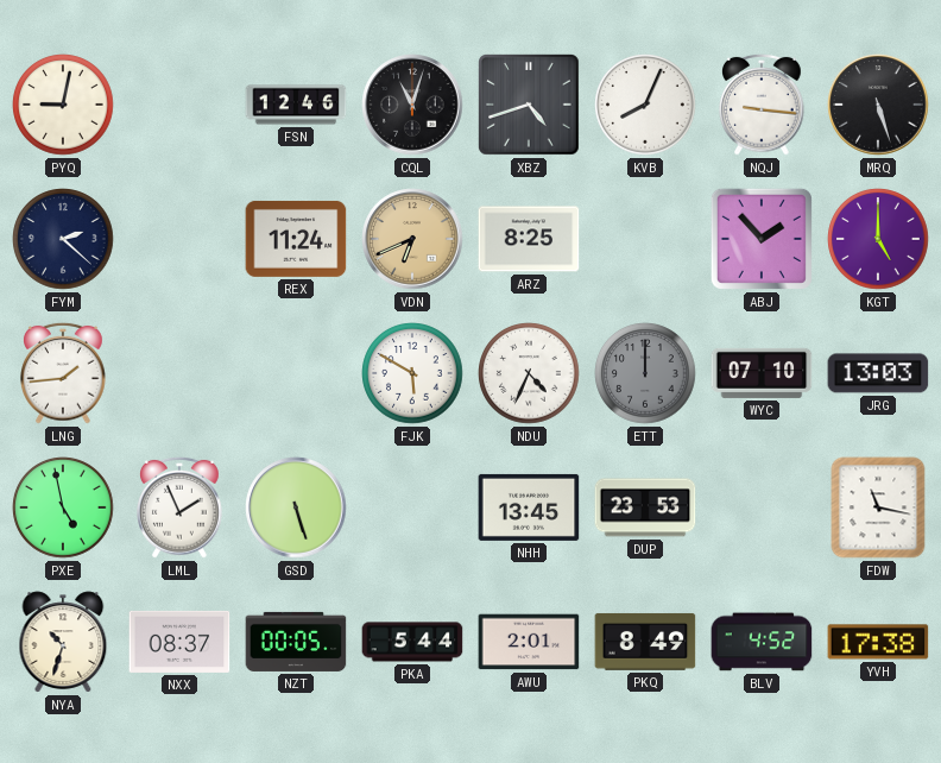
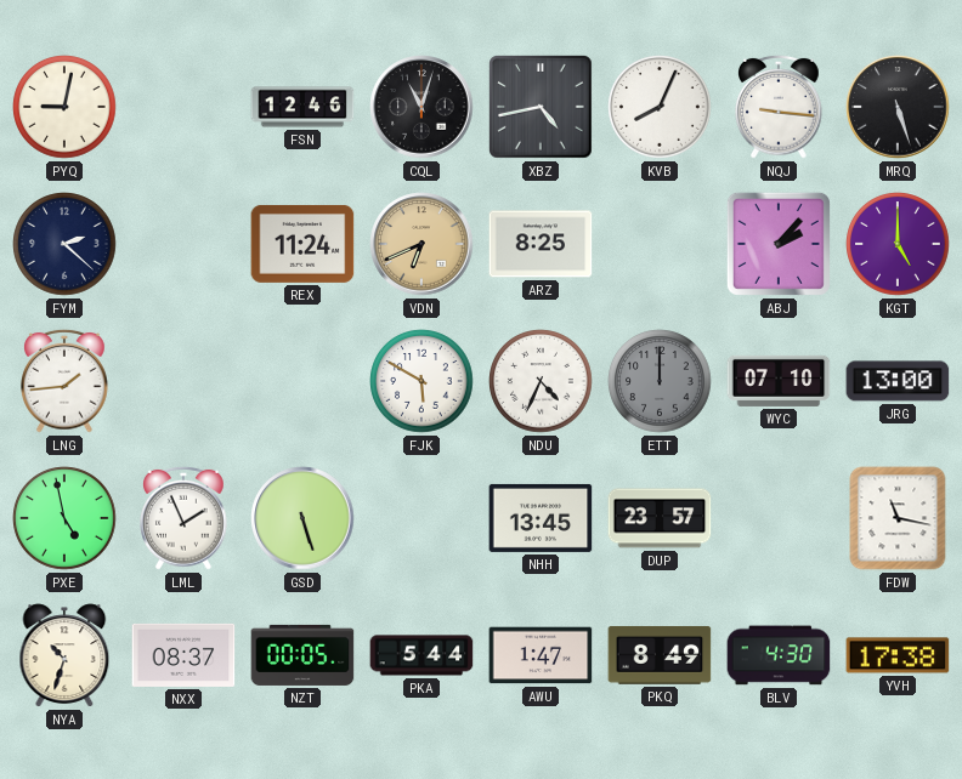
XBZ: 4:42 -> 4:43
ABJ: 1:53 -> 2:07
JRG: 13:03 -> 13:00
DUP: 23:53 -> 23:57
AWU: 2:01 -> 1:47
BLV: 4:52 -> 4:30
